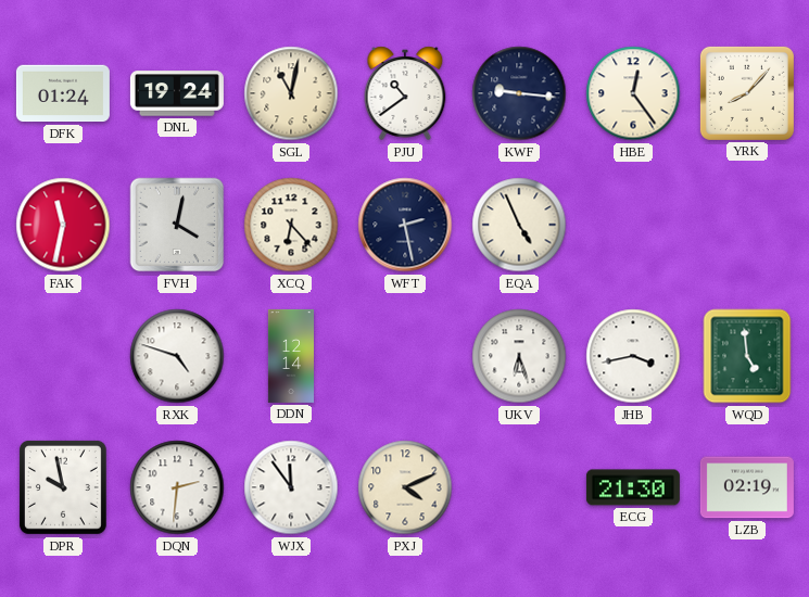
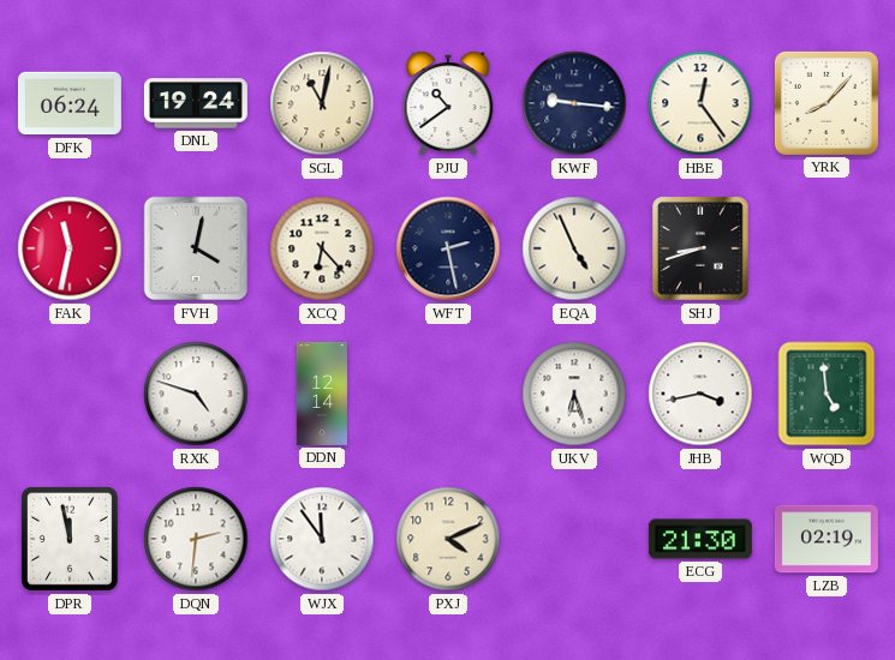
DFK: 01:24 -> 06:24
SHJ: none -> 8:42
DPR: 9:58 -> 11:58
